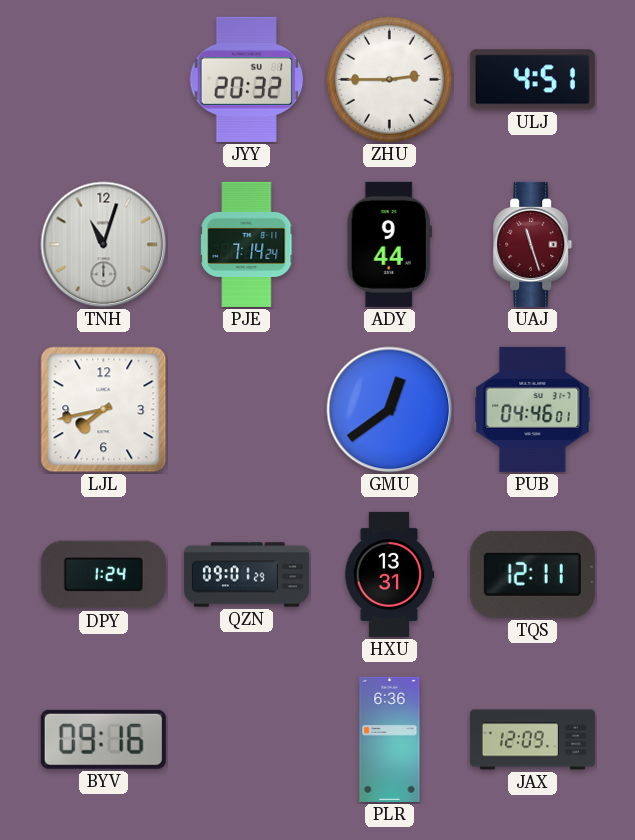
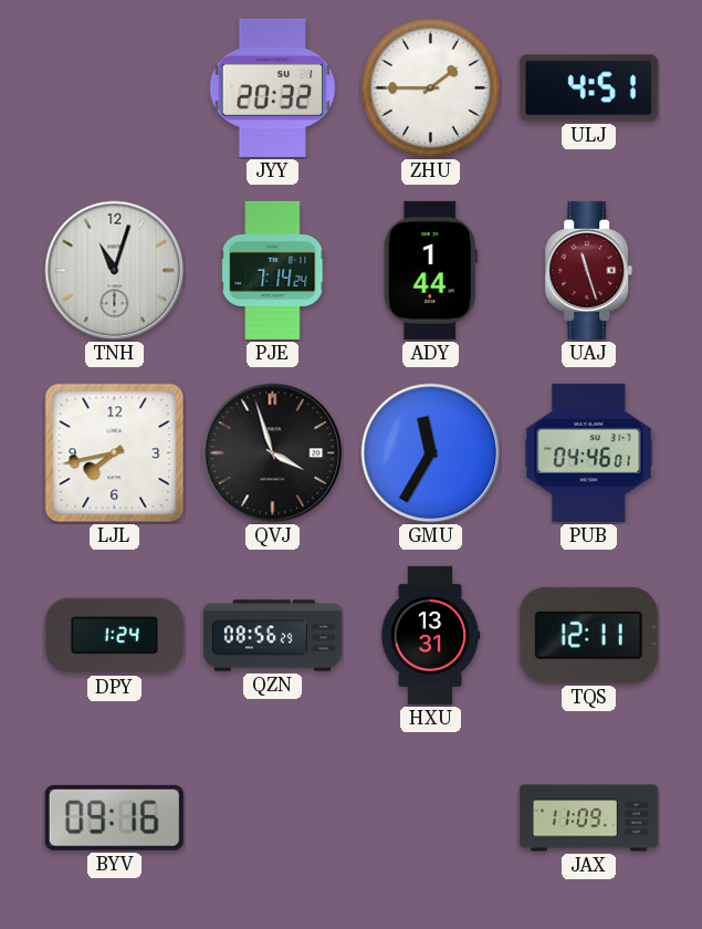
ZHU: 2:45 -> 1:45
ADY: 9:44 -> 1:44
QVJ: none -> 3:57
GMU: 12:39 -> 11:35
QZN: 09:01 -> 08:56
PLR: 6:36 -> none
JAX: 12:09 -> 11:09
